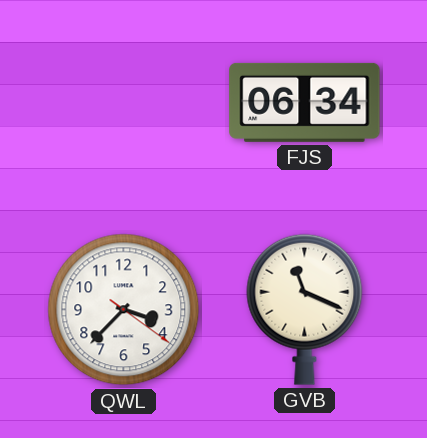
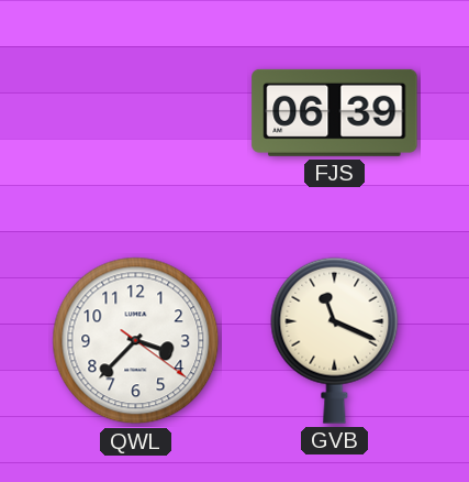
FJS: 06:34 -> 06:39
